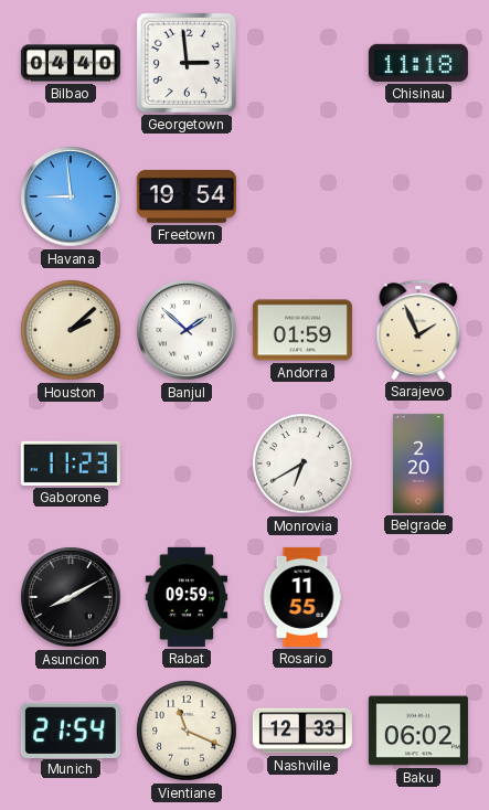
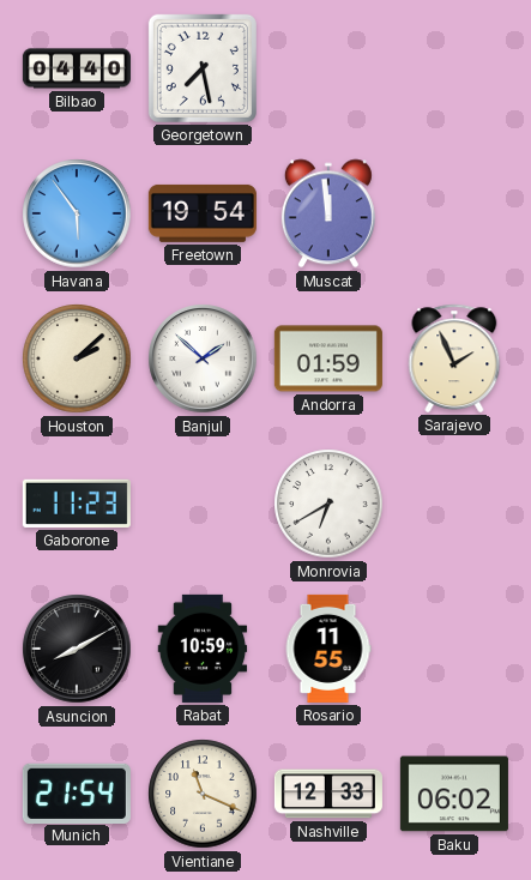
Georgetown: 2:59 -> 7:28
Chisinau: 11:18 -> none
Havana: 8:59 -> 5:54
Muscat: none -> 11:59
Belgrade: 2:20 -> none
Rabat: 09:59 -> 10:59
